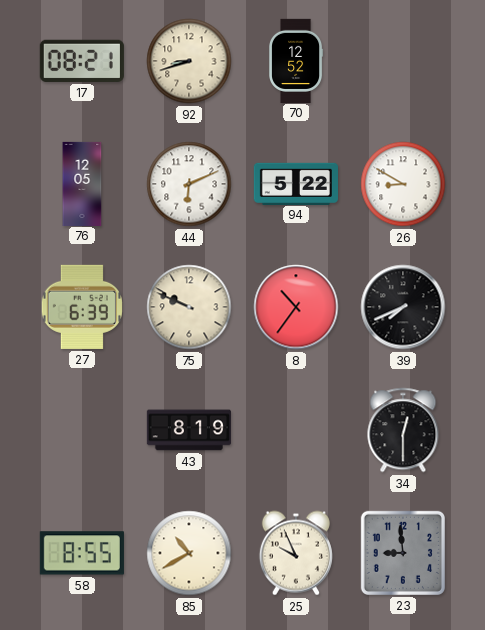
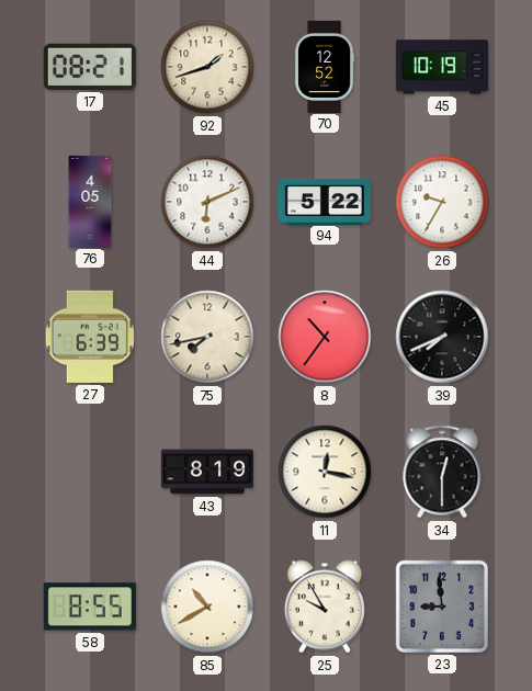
92: 8:42 -> 1:42
45: none -> 10:19
76: 12:05 -> 4:05
26: 8:50 -> 9:35
75: 9:49 -> 7:43
11: none -> 12:17
25: 9:56 -> 9:55
